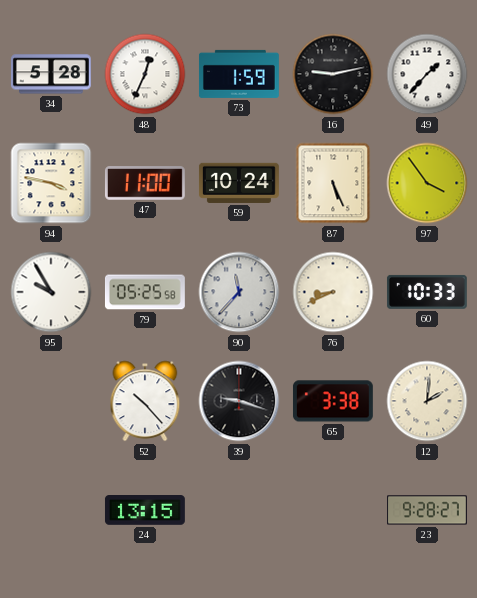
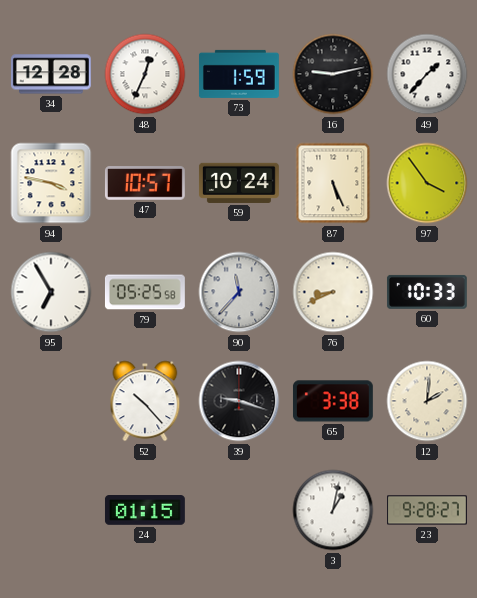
34: 5:28 -> 12:28
47: 11:00 -> 10:57
95: 9:55 -> 6:55
24: 13:15 -> 01:15
3: none -> 1:02
